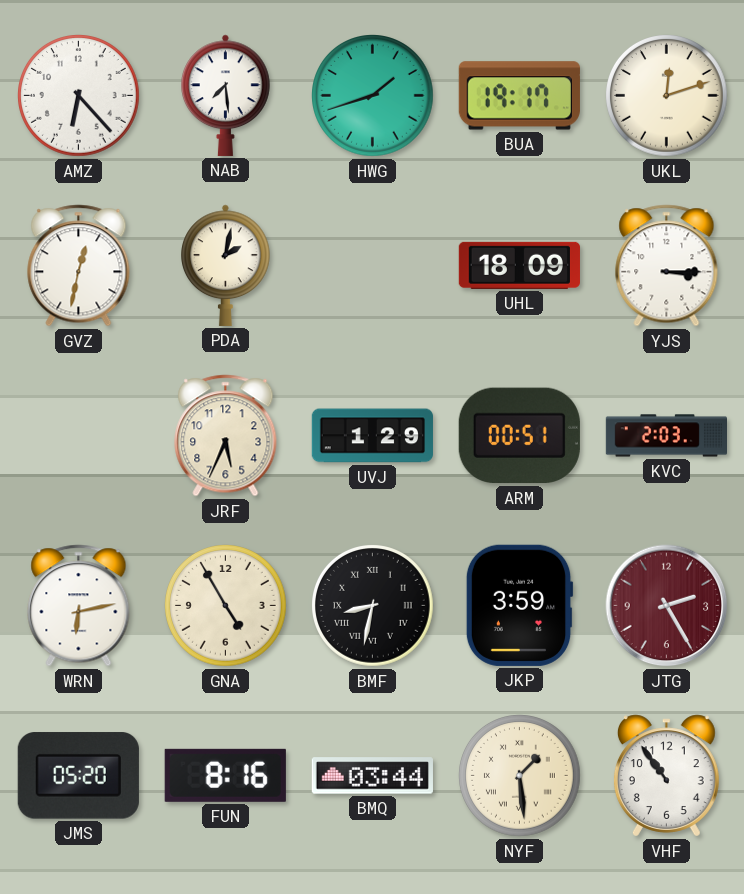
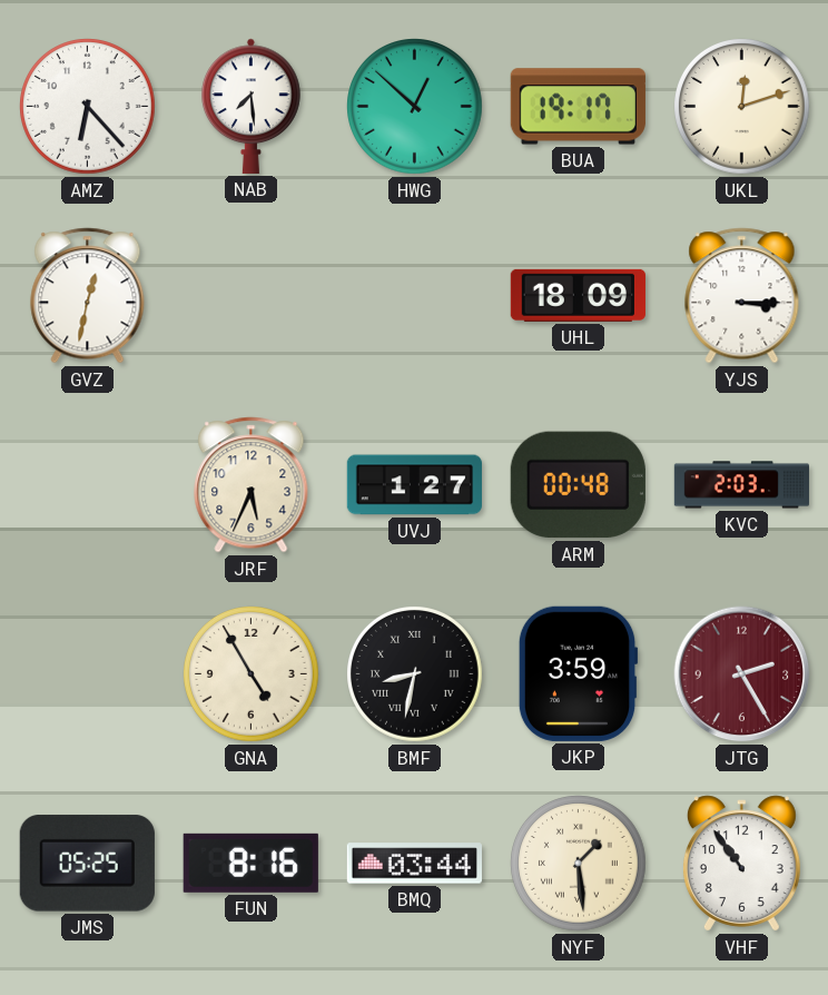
HWG: 1:42 -> 12:52
PDA: 2:02 -> none
UVJ: 1:29 -> 1:27
ARM: 00:51 -> 00:48
WRN: 6:13 -> none
JMS: 05:20 -> 05:25
